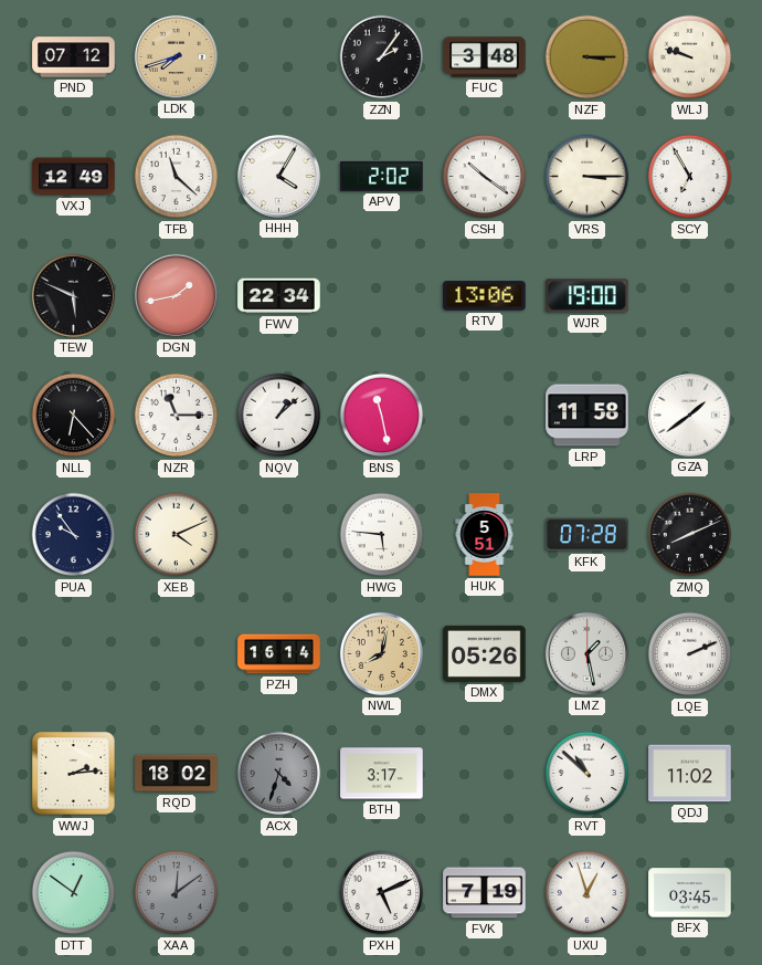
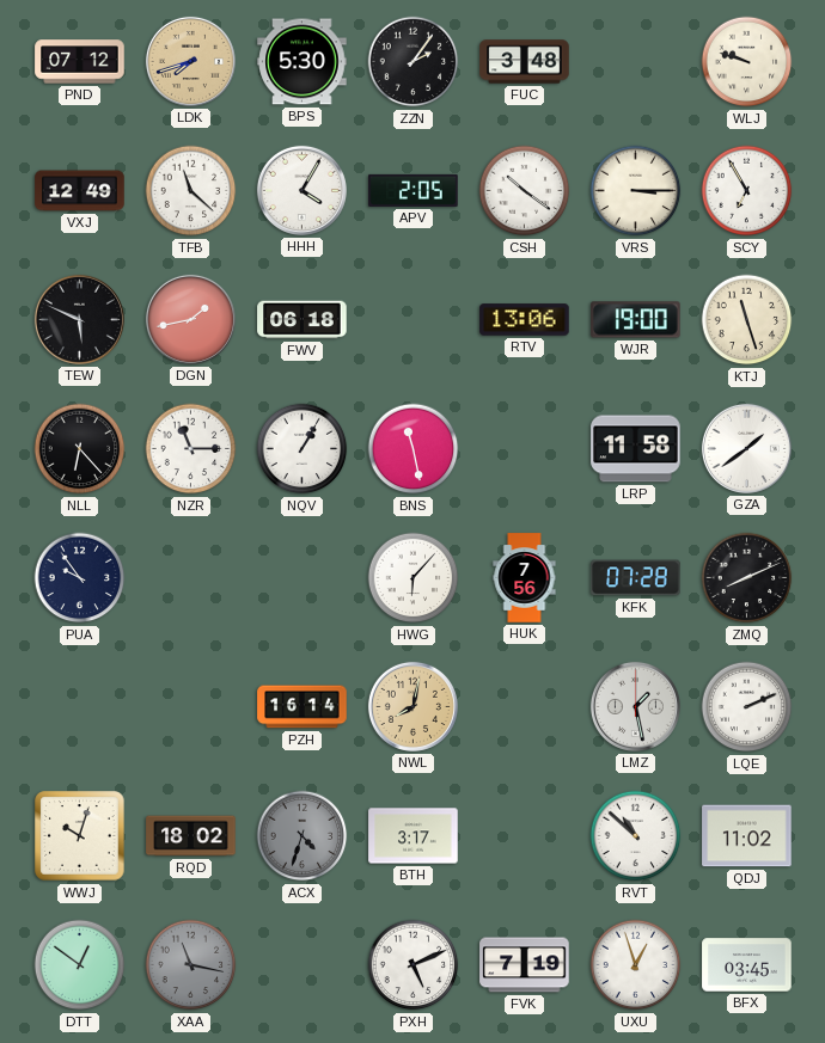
BPS: none -> 5:30
NZF: 3:15 -> none
APV: 2:02 -> 2:05
FWV: 22:34 -> 06:18
KTJ: none -> 11:27
NQV: 1:08 -> 1:05
XEB: 4:11 -> none
HWG: 5:46 -> 6:07
HUK: 5:51 -> 7:56
DMX: 05:26 -> none
WWJ: 2:14 -> 10:03
XAA: 12:09 -> 11:17
